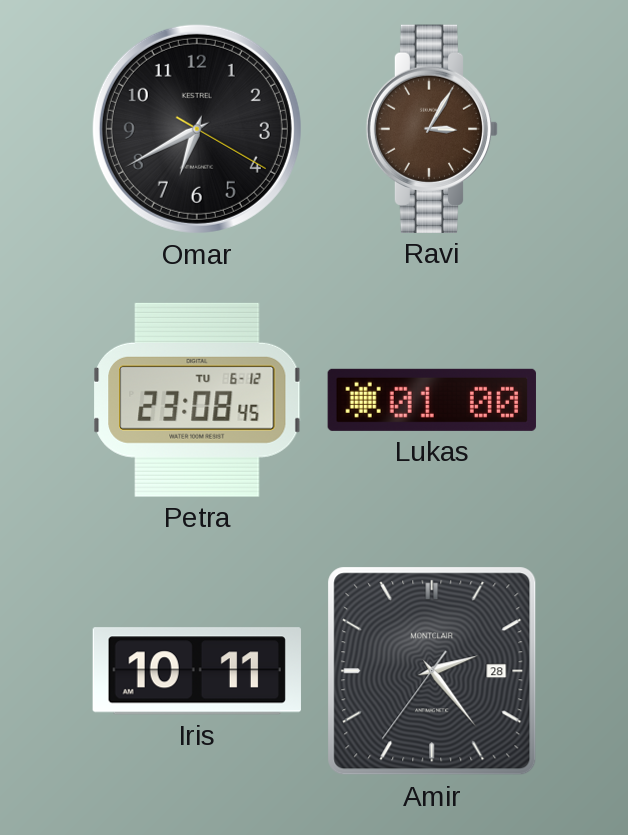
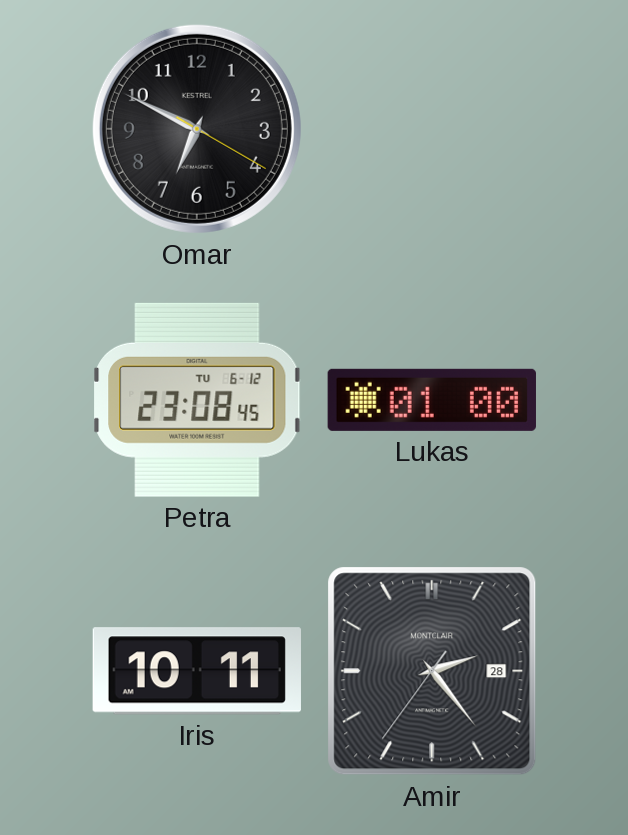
Omar: 6:40 -> 6:49
Ravi: 3:05 -> none
